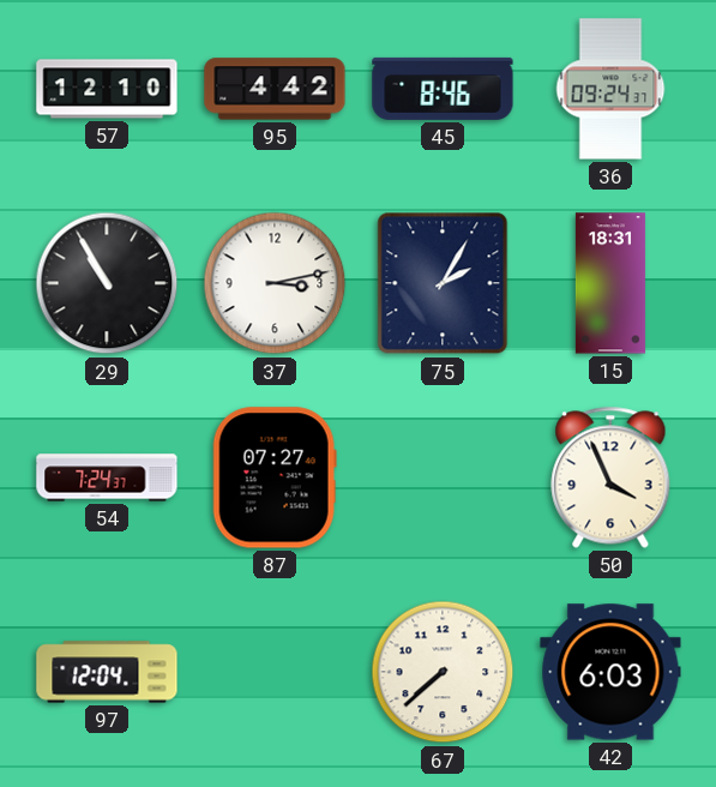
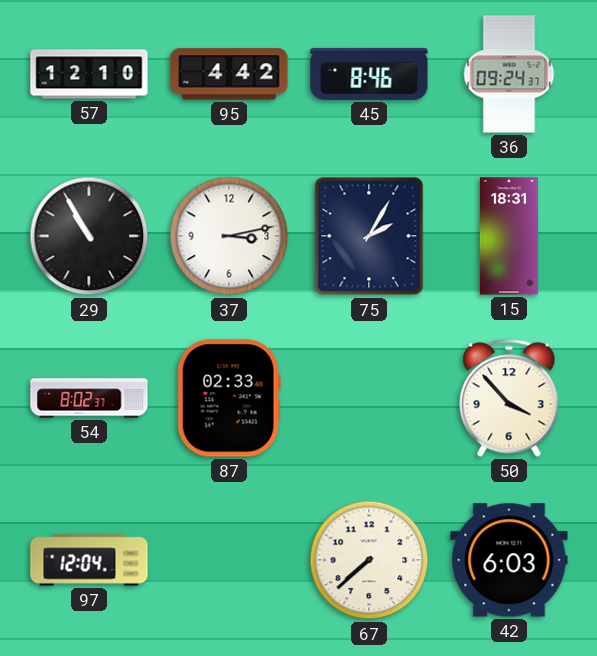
54: 7:24 -> 8:02
87: 07:27 -> 02:33
50: 3:56 -> 3:53
